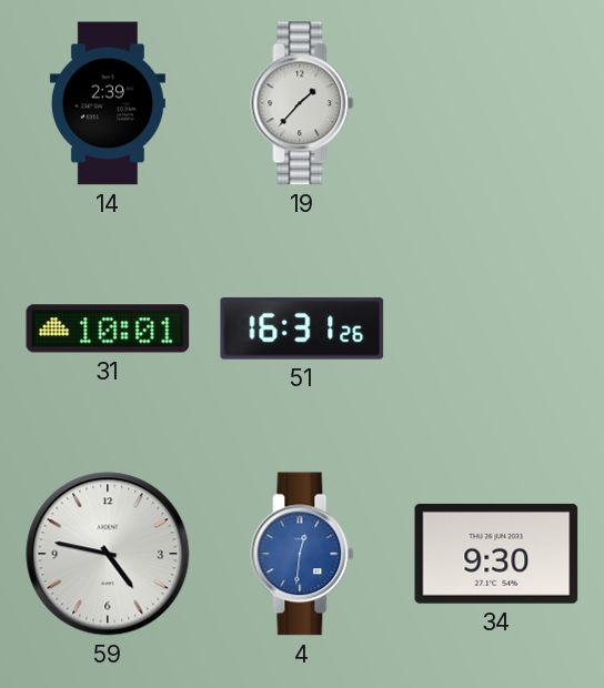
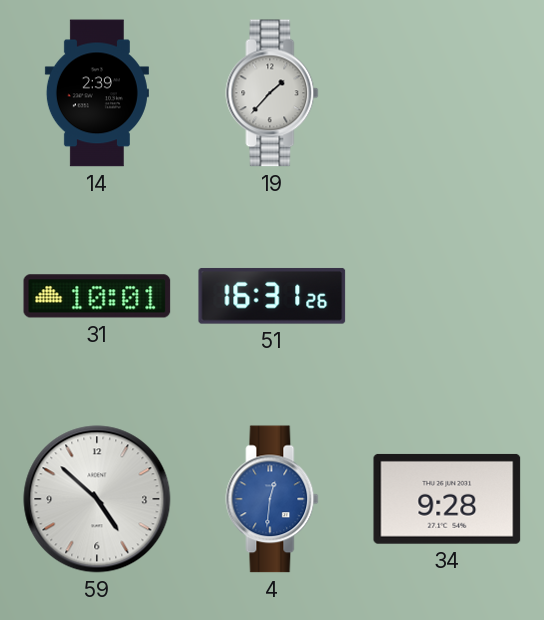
59: 4:47 -> 4:52
34: 9:30 -> 9:28
